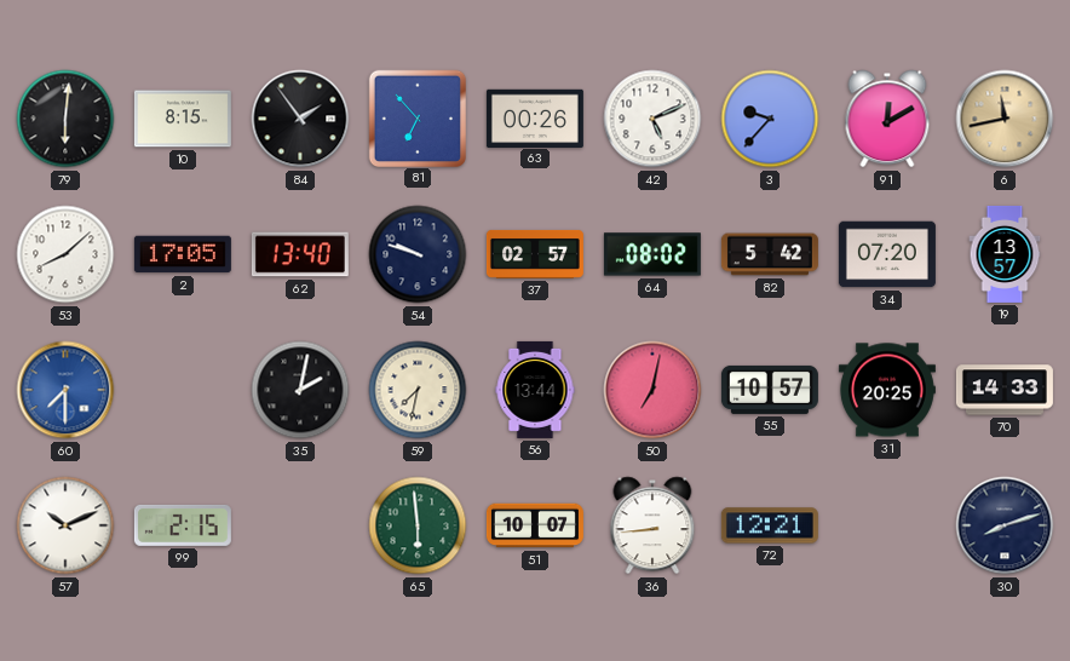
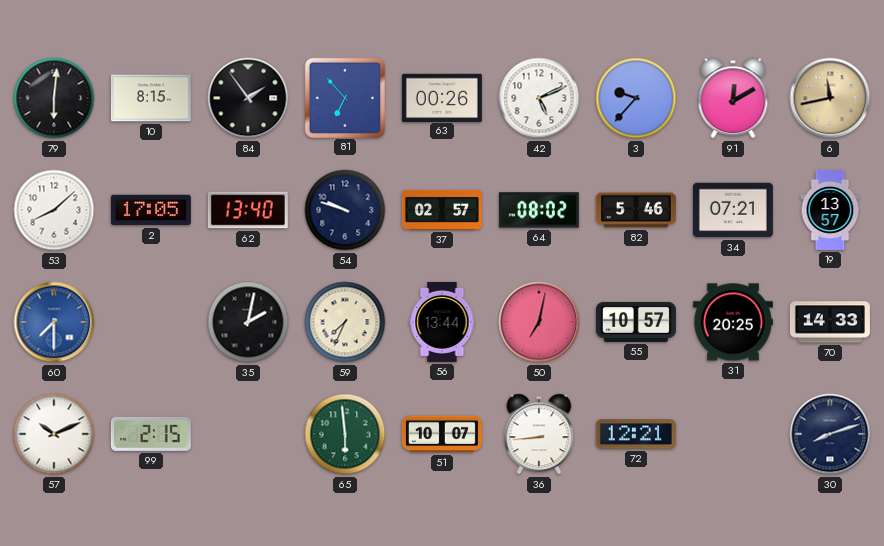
82: 5:42 -> 5:46
34: 07:20 -> 07:21
59: 7:32 -> 7:34
